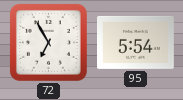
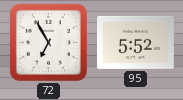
95: 5:54 -> 5:52
